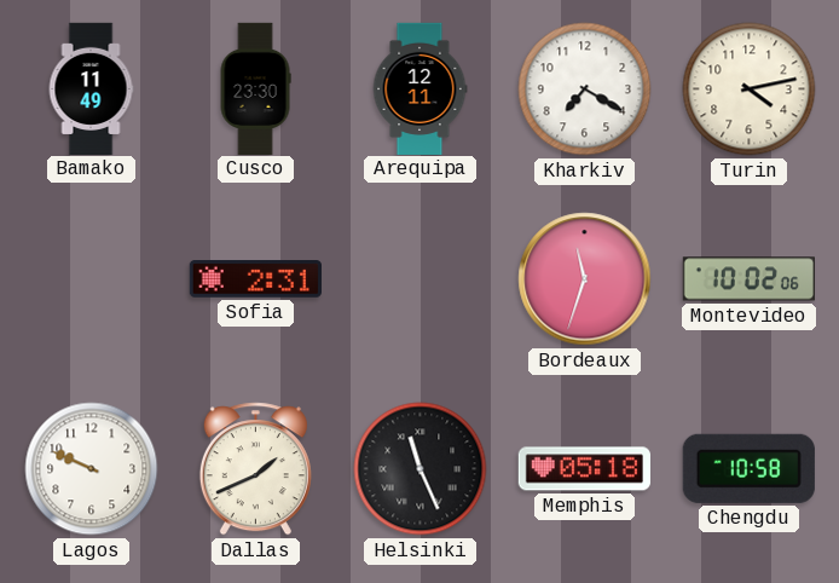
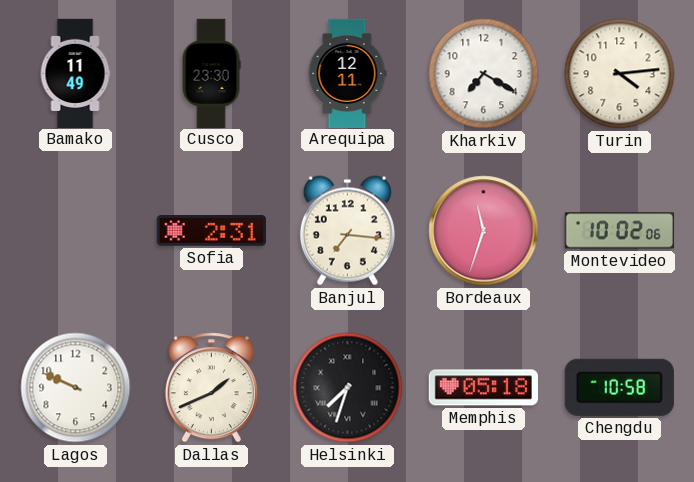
Turin: 4:13 -> 4:14
Banjul: none -> 7:16
Helsinki: 11:26 -> 7:33
